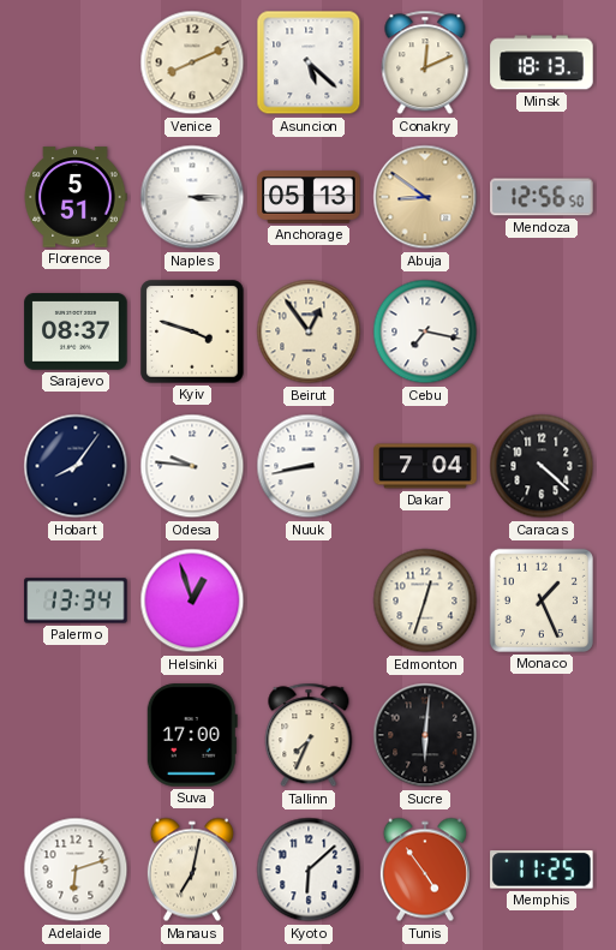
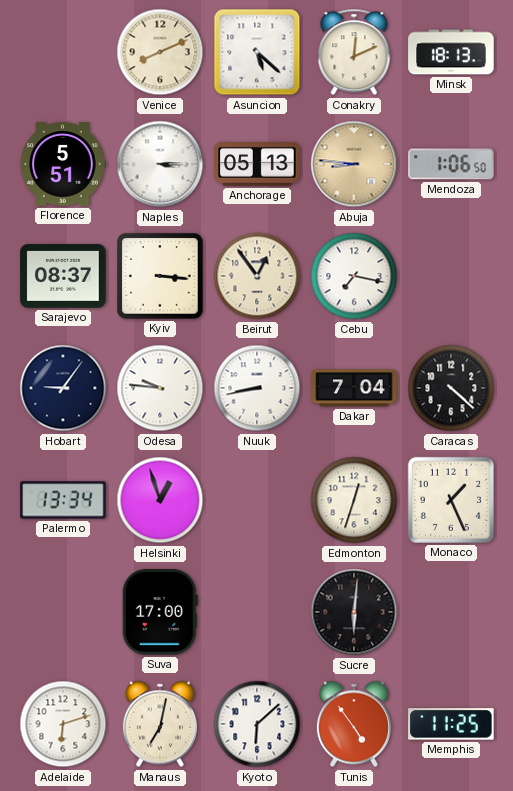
Abuja: 8:51 -> 8:46
Mendoza: 12:56 -> 1:06
Kyiv: 3:48 -> 3:16
Hobart: 8:06 -> 9:06
Tallinn: 7:34 -> none
